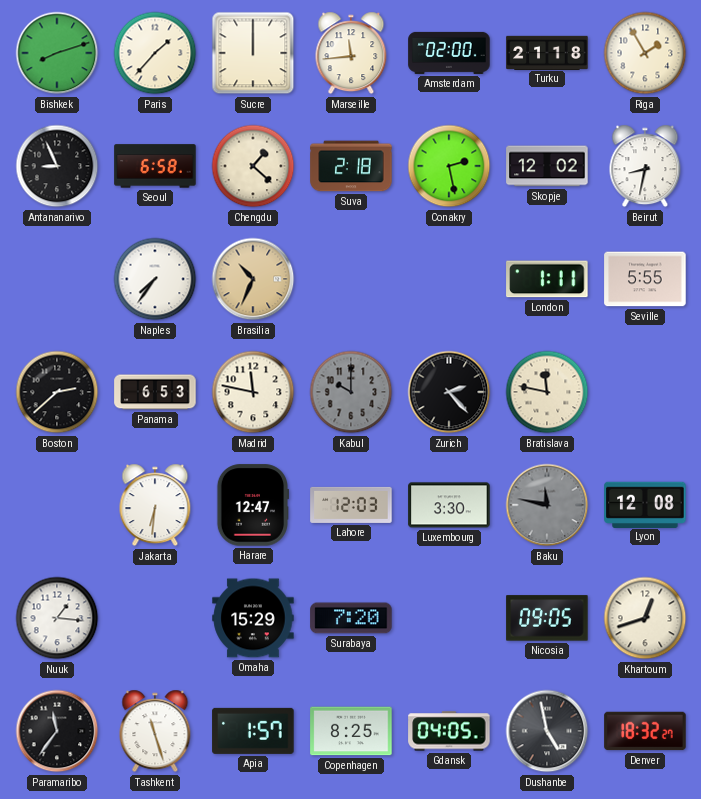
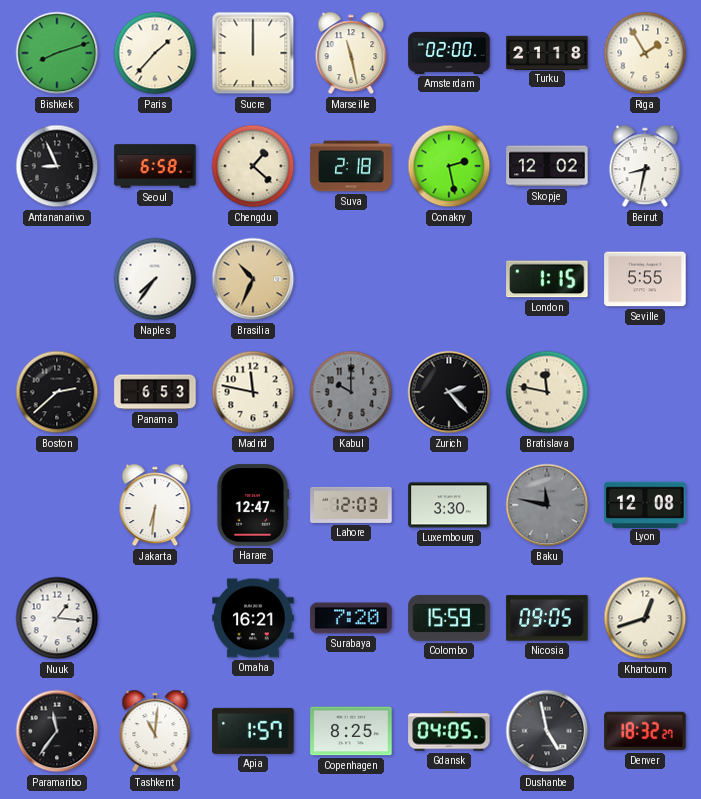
Marseille: 11:44 -> 11:28
London: 1:11 -> 1:15
Omaha: 15:29 -> 16:21
Colombo: none -> 15:59
Tashkent: 11:27 -> 11:01
